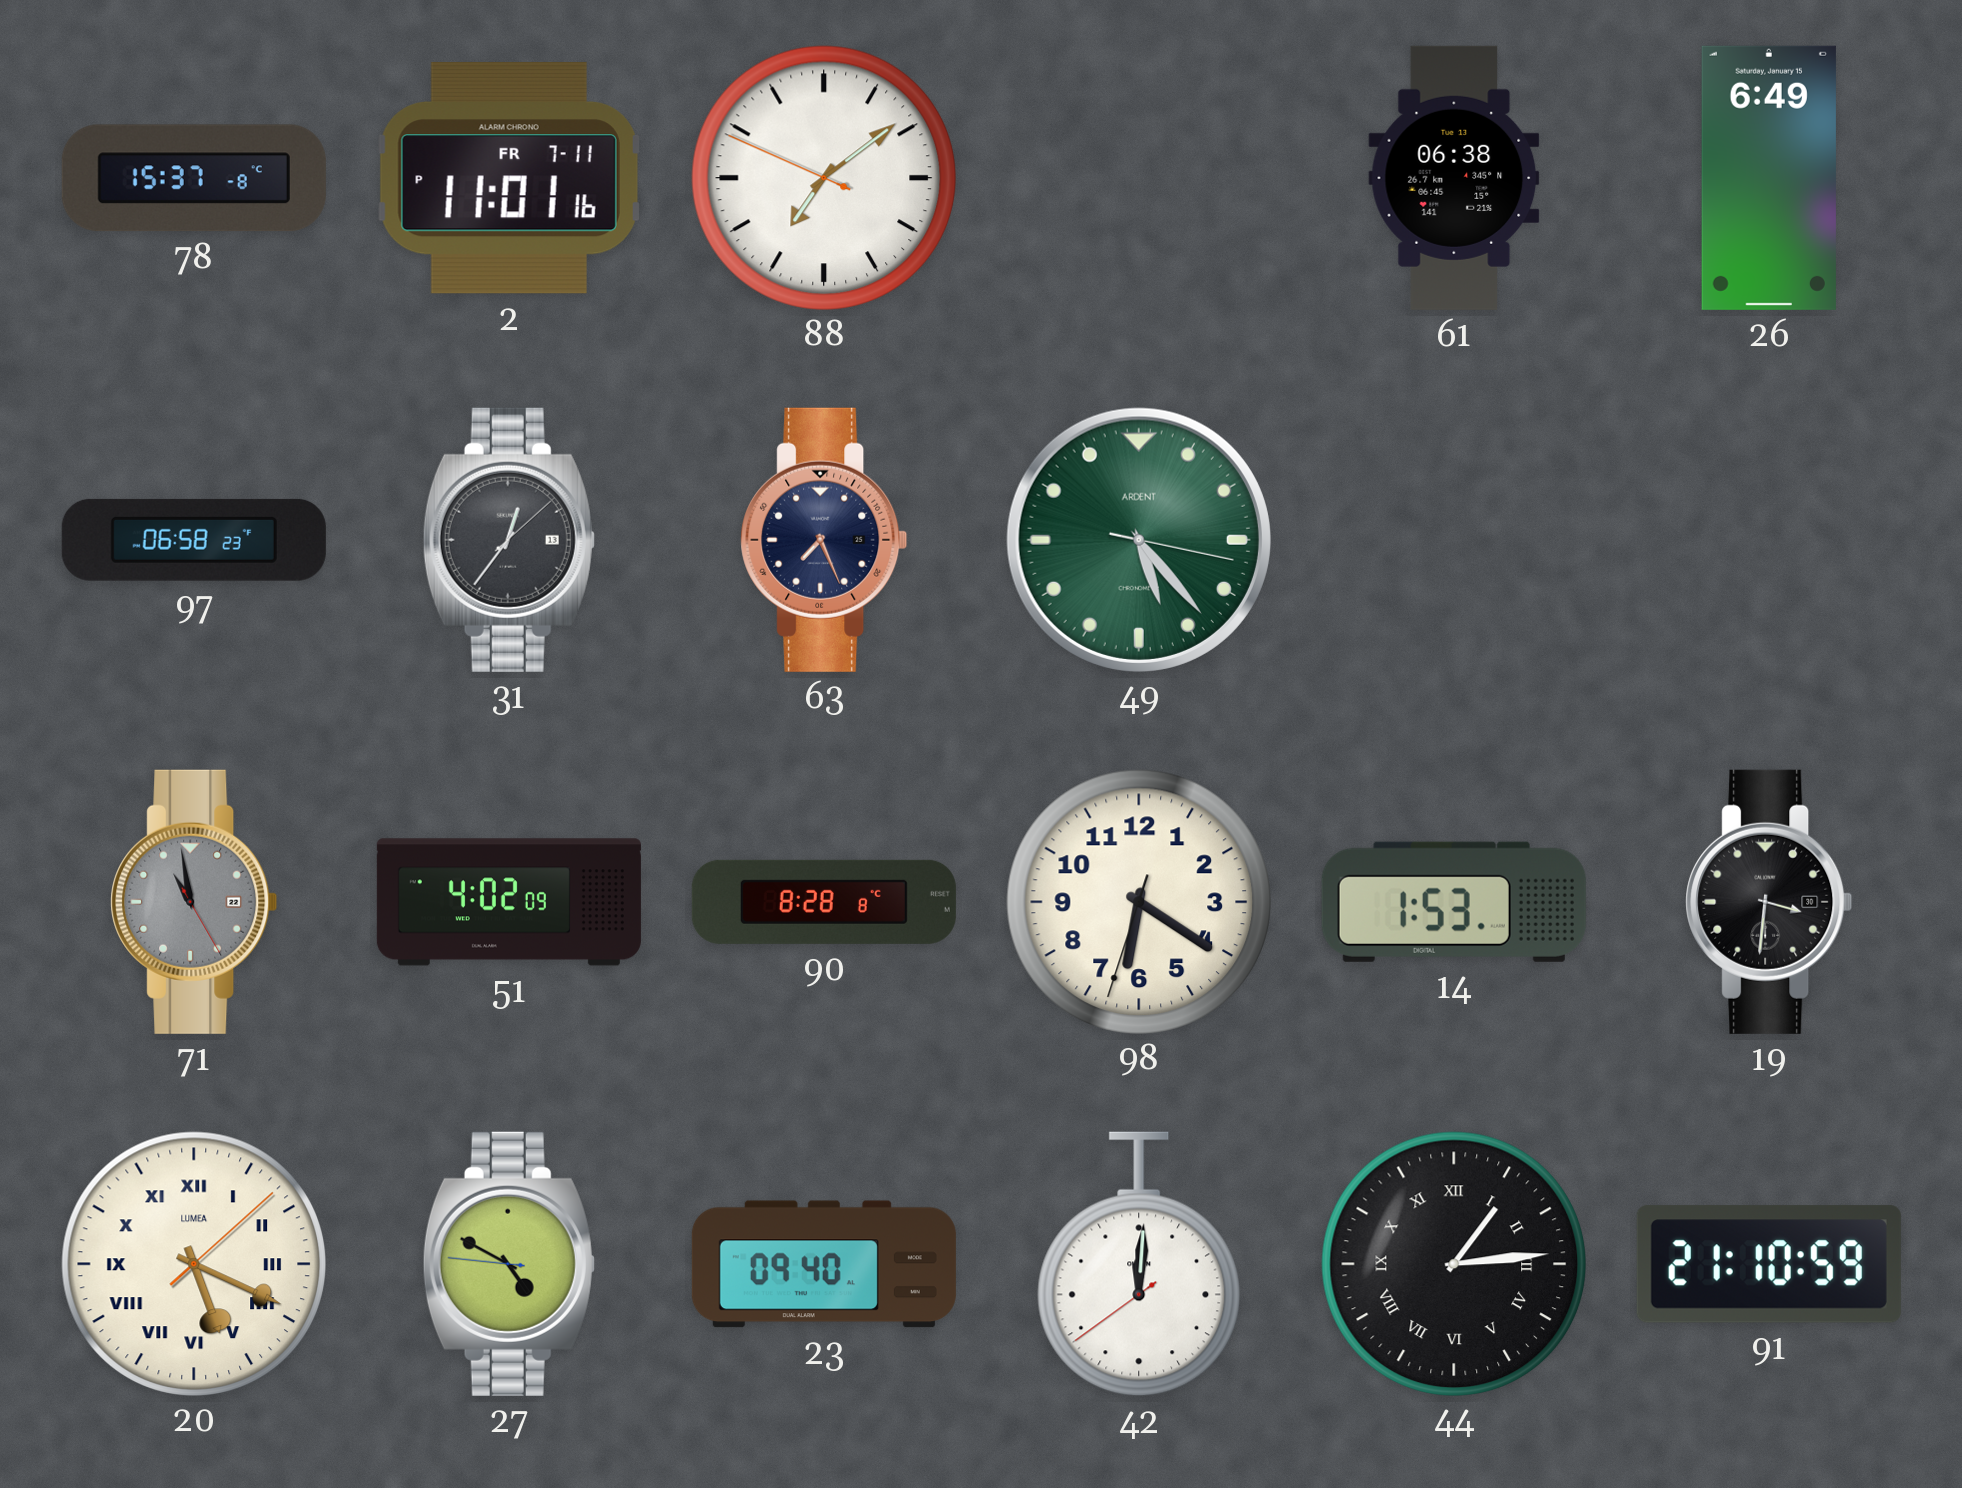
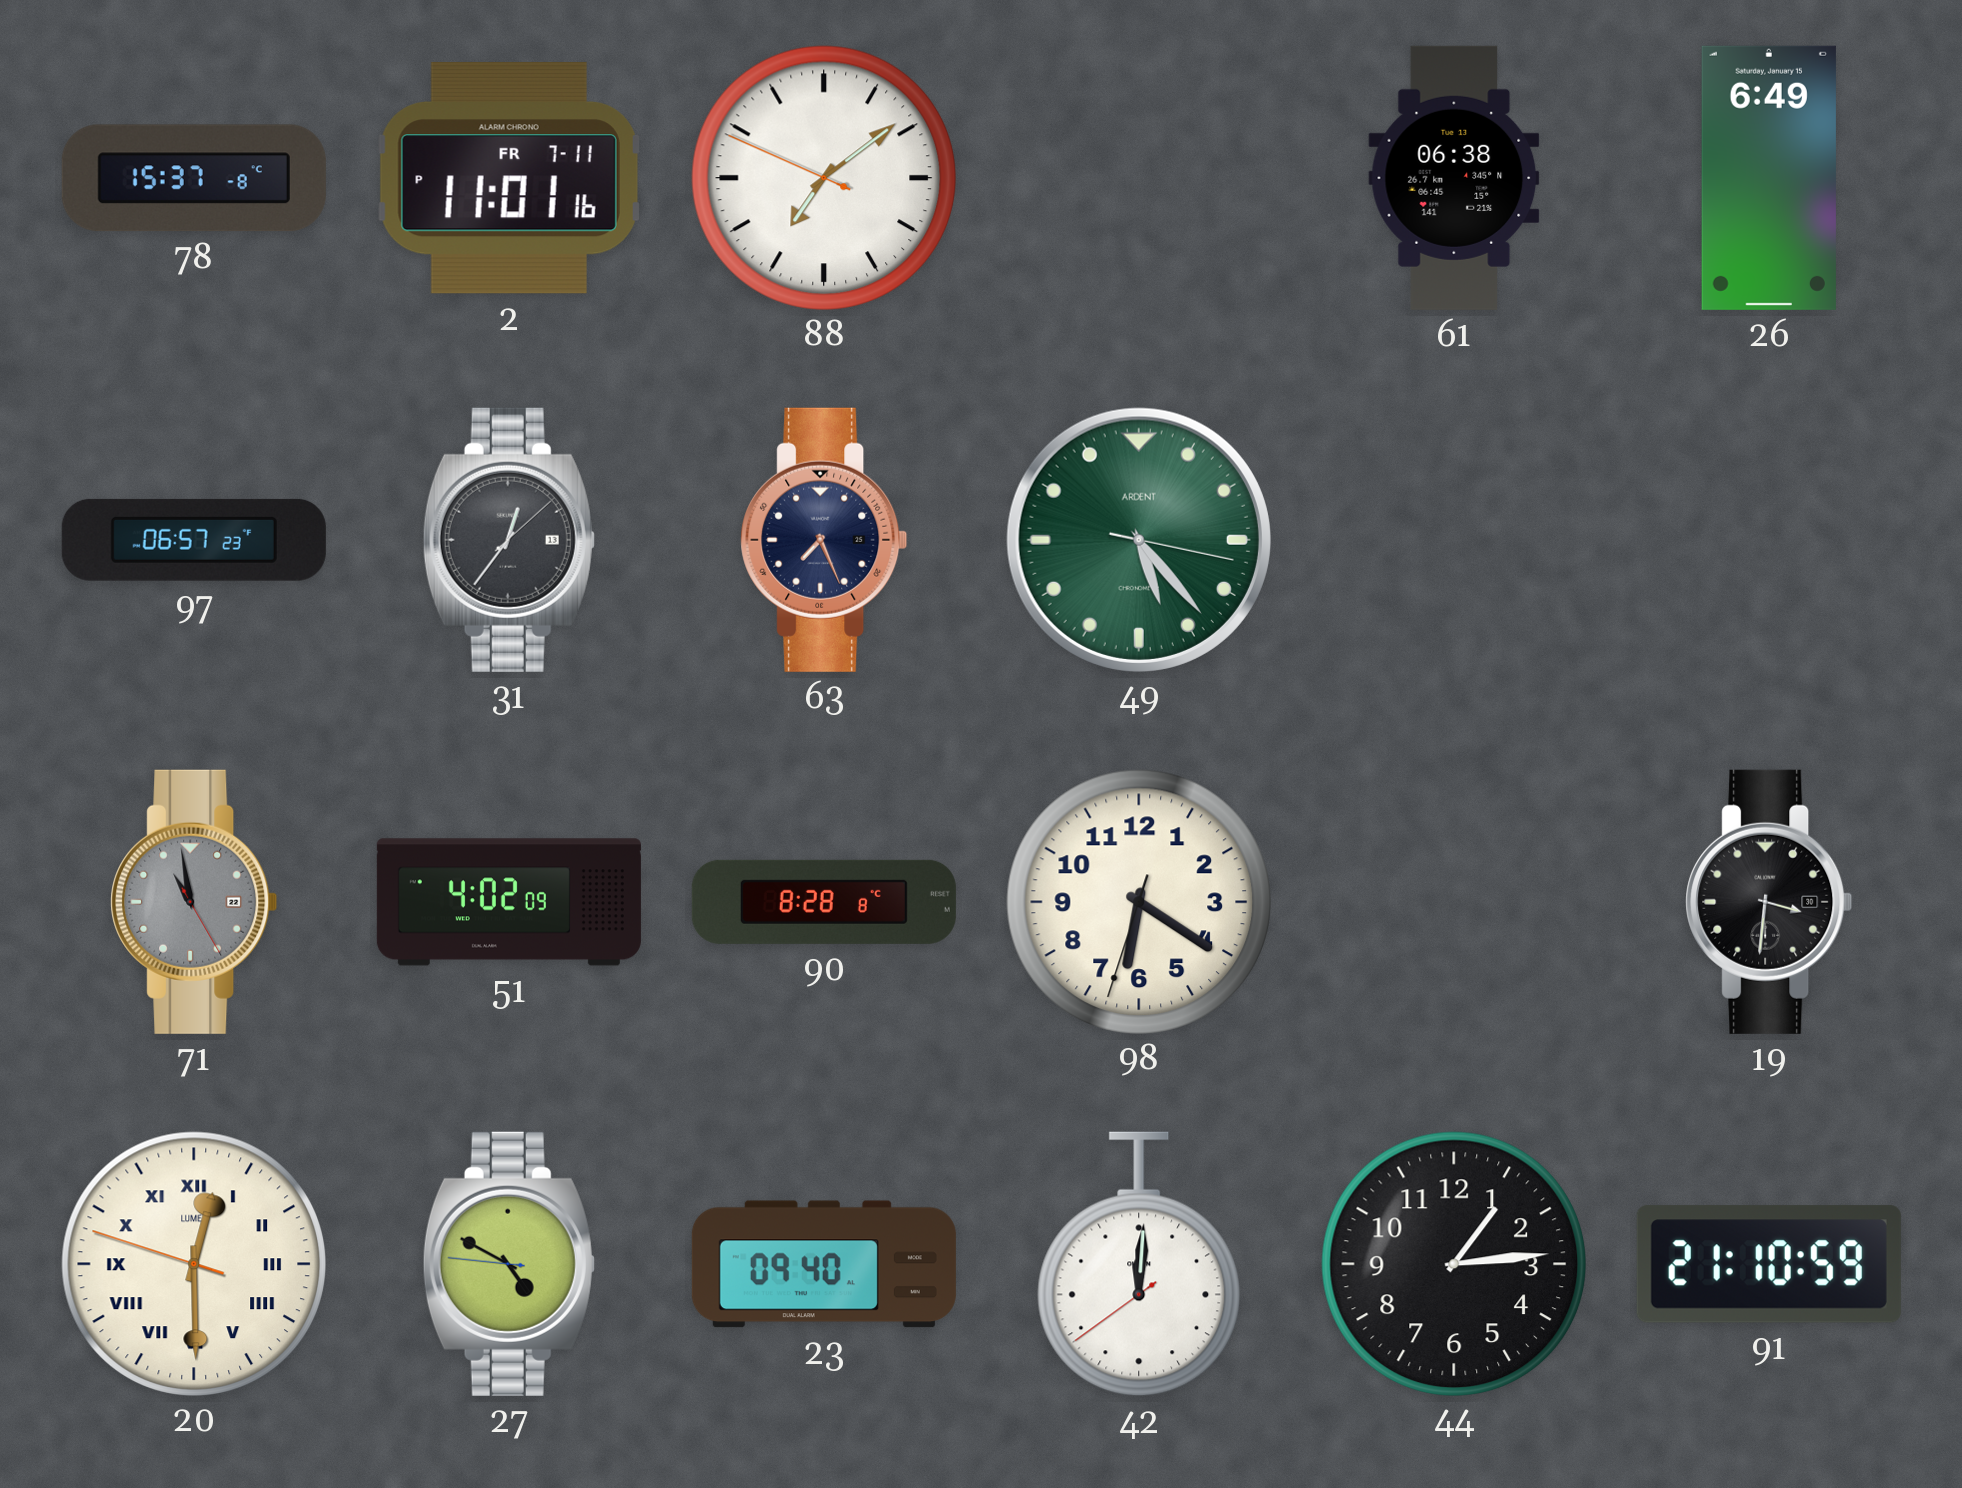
97: 06:58 -> 06:57
14: 1:53 -> none
20: 5:19 -> 12:29
44 numerals: Roman -> Arabic
